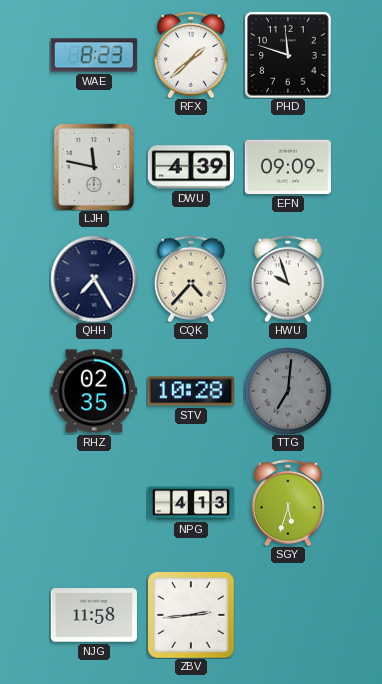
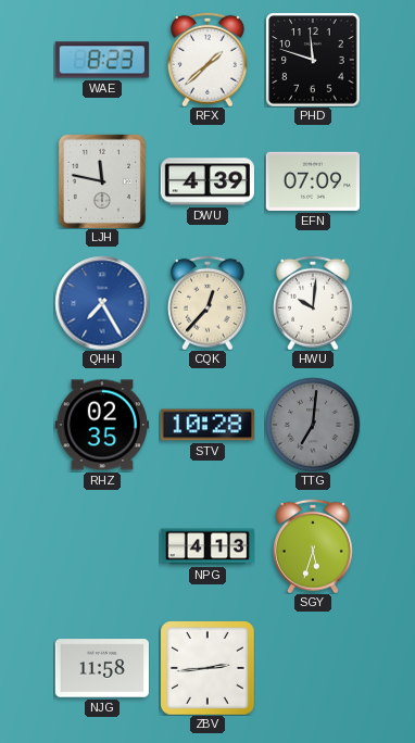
EFN: 09:09 -> 07:09
QHH dial: navy -> blue
CQK: 4:37 -> 12:37
HWU: 9:57 -> 10:01
